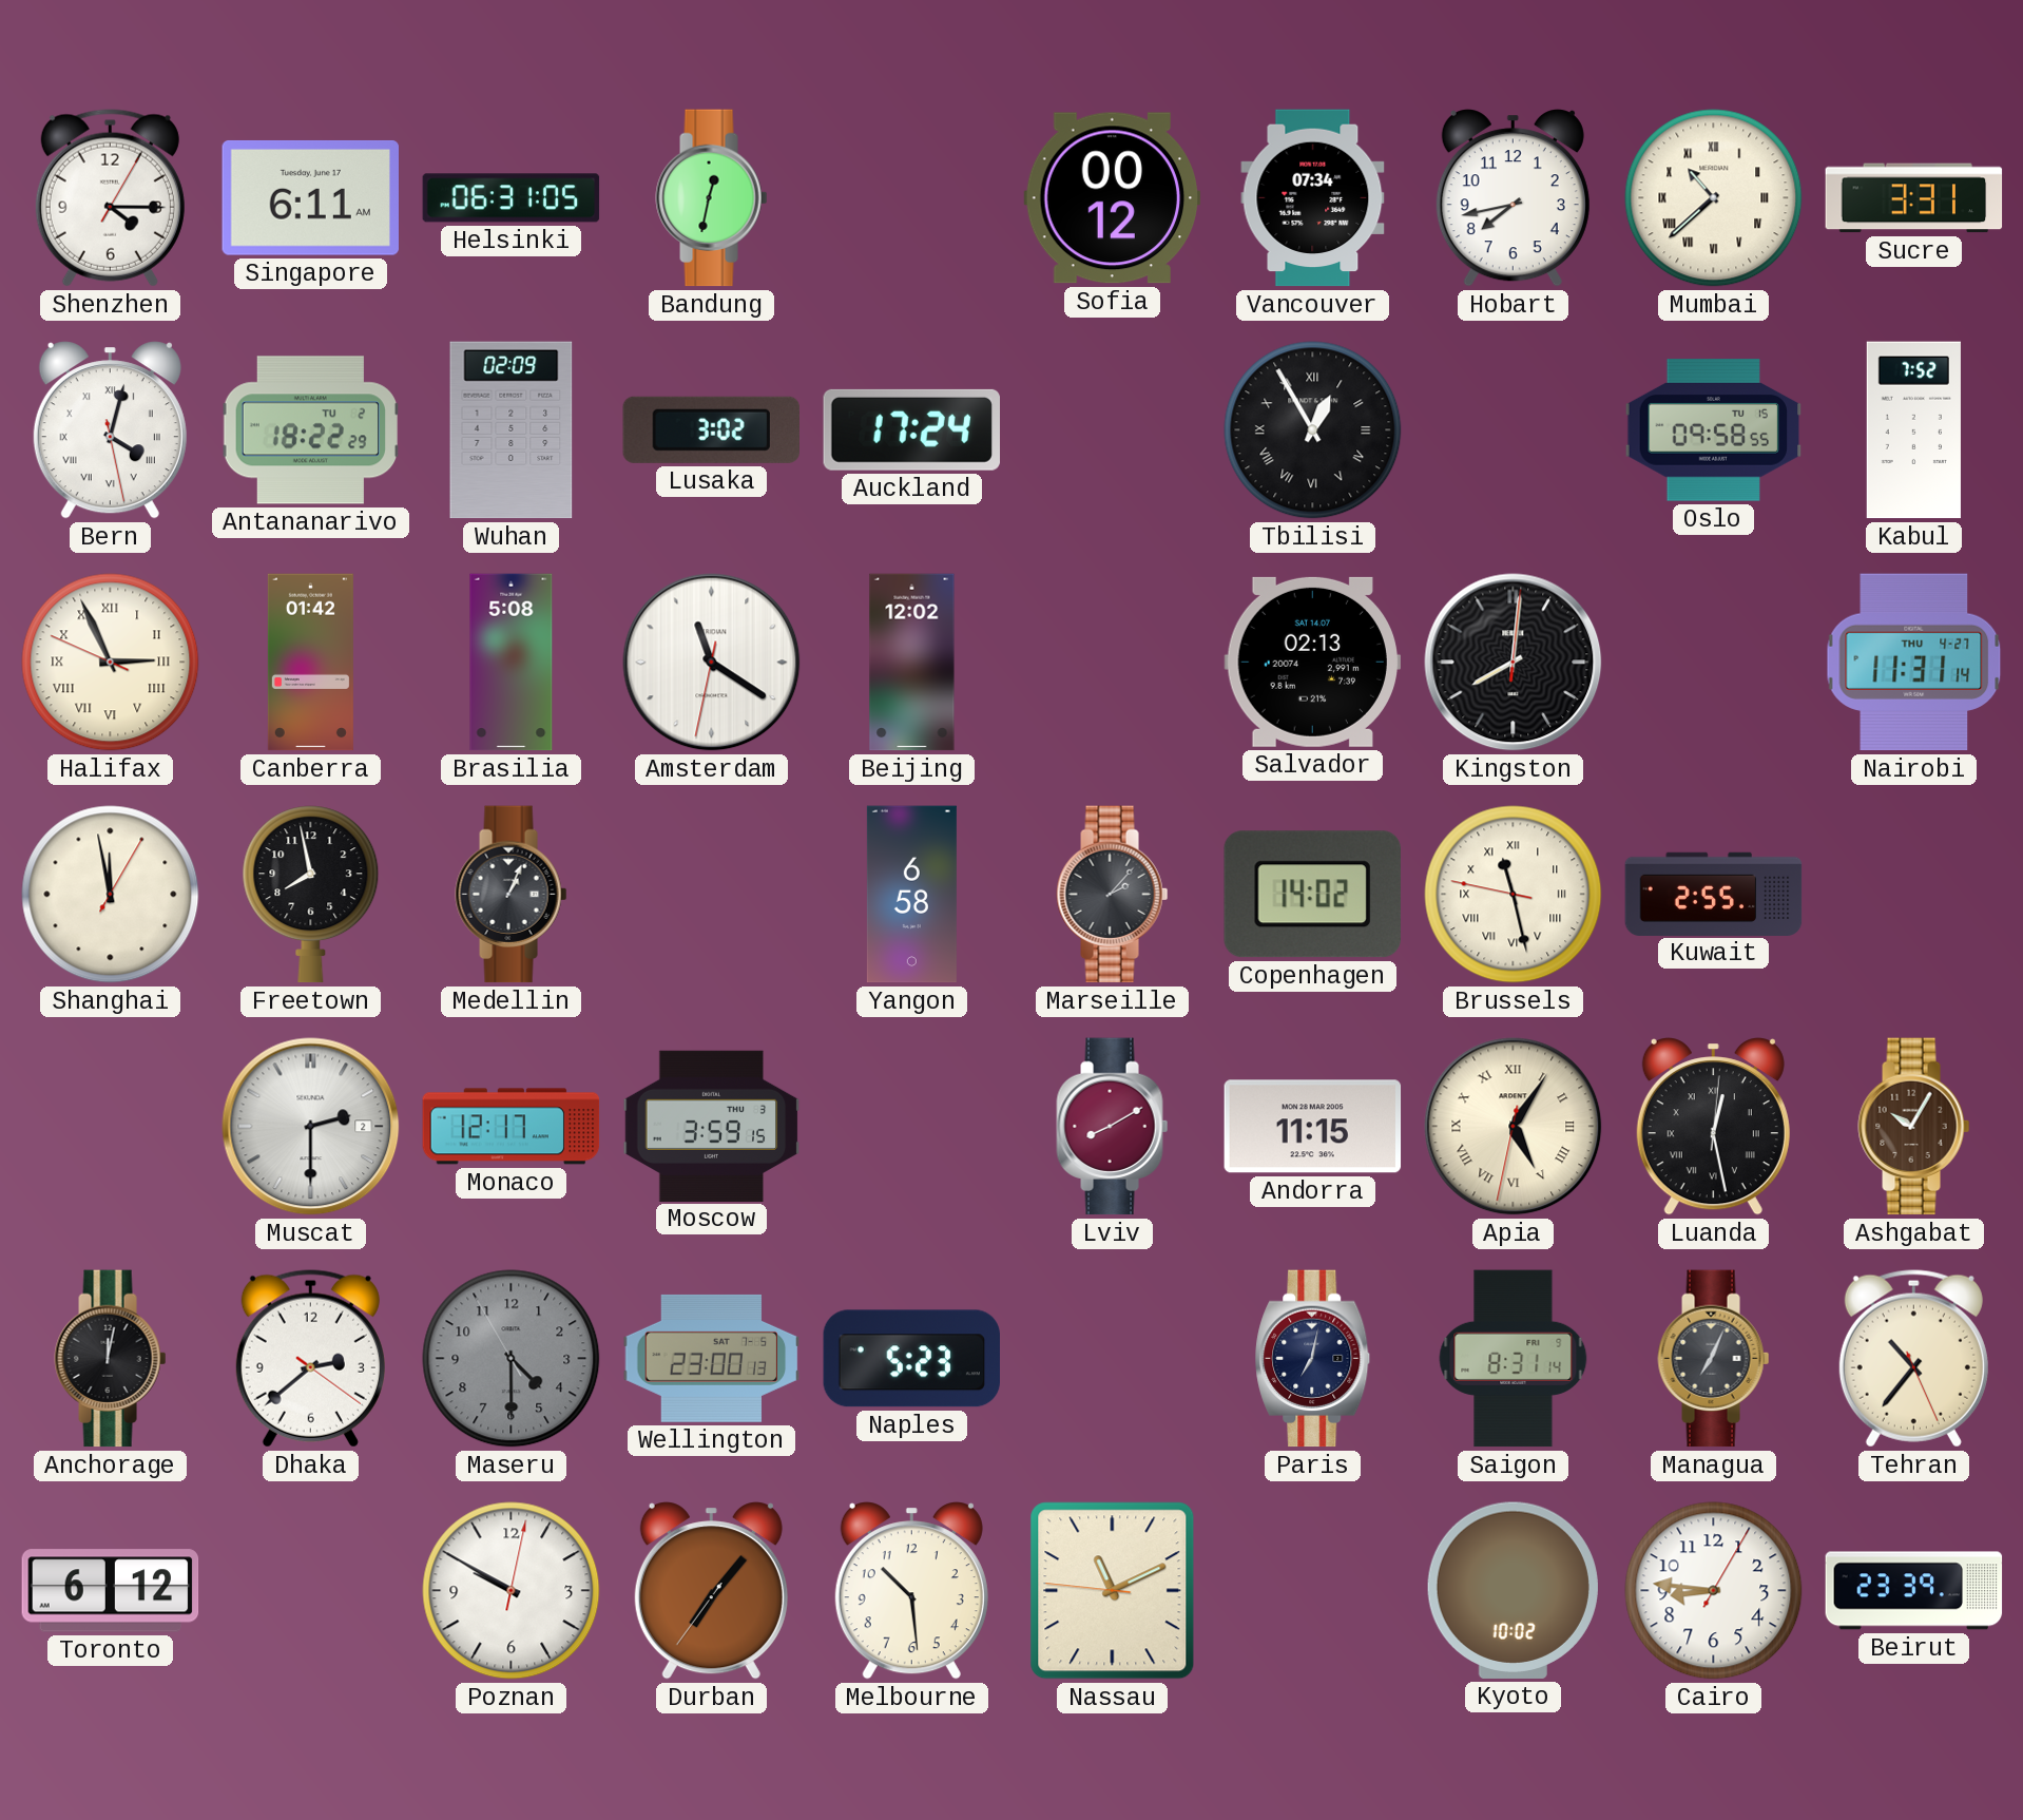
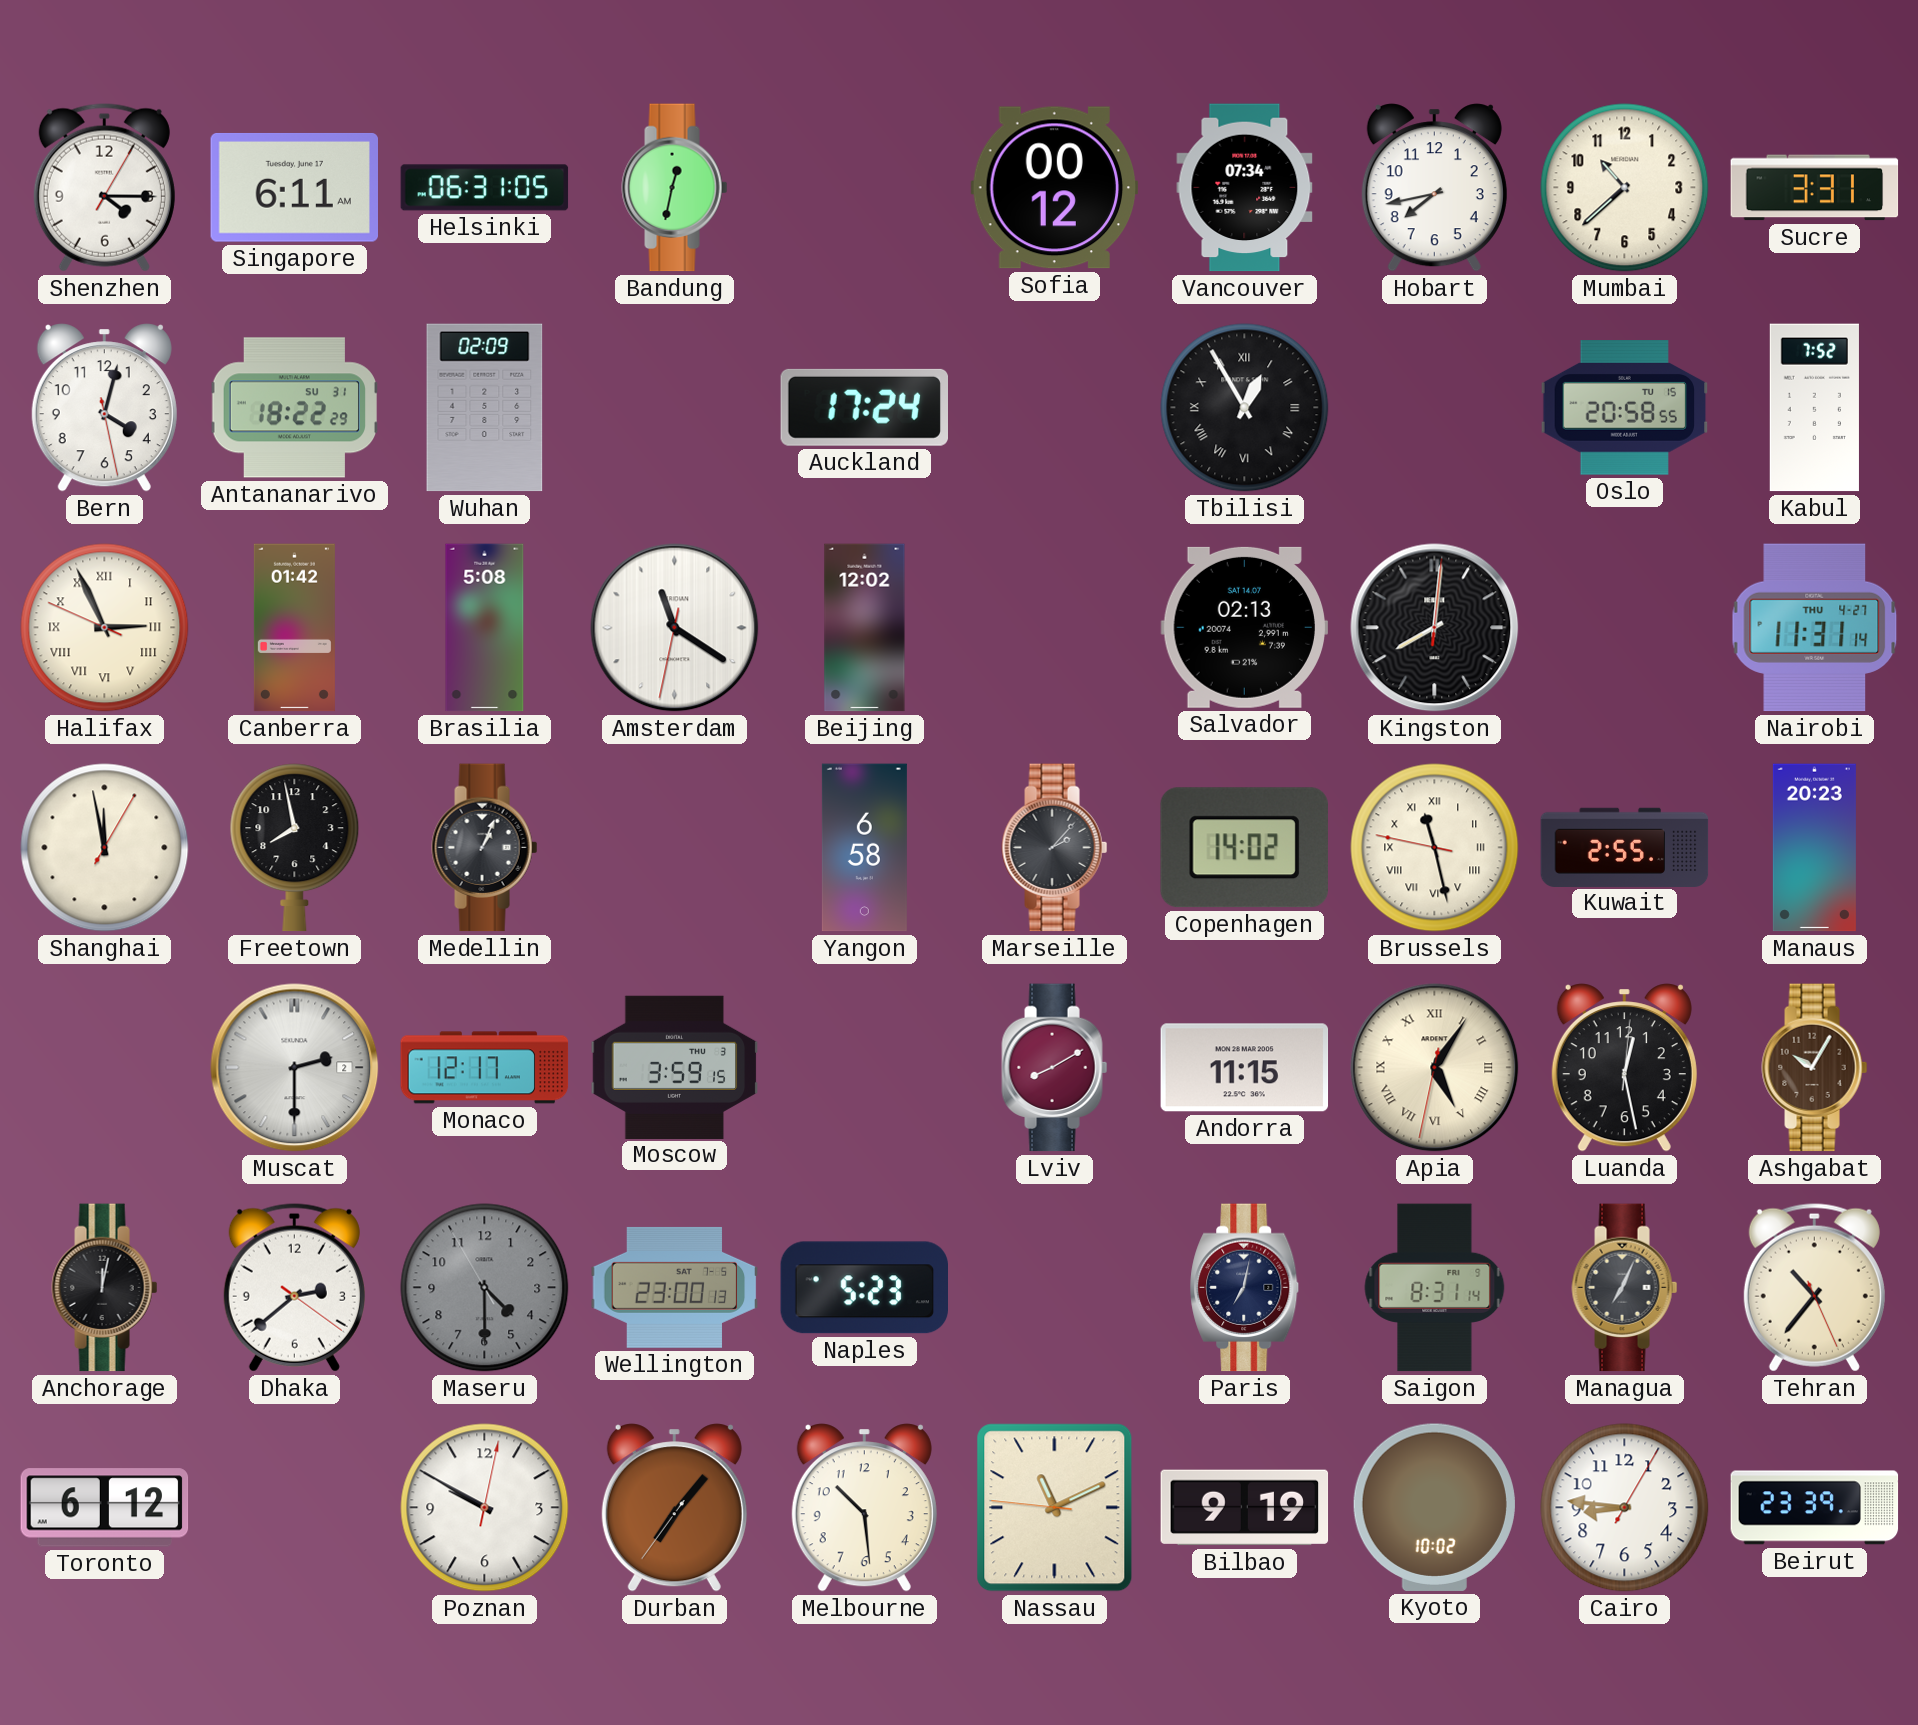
Mumbai numerals: Roman -> Arabic
Bern numerals: Roman -> Arabic
Antananarivo date: TU 2 -> SU 31
Lusaka: 3:02 -> none
Oslo: 09:58 -> 20:58
Manaus: none -> 20:23
Luanda numerals: Roman -> Arabic
Bilbao: none -> 9:19
